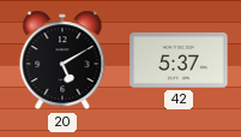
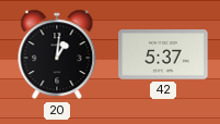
20: 5:10 -> 1:01
